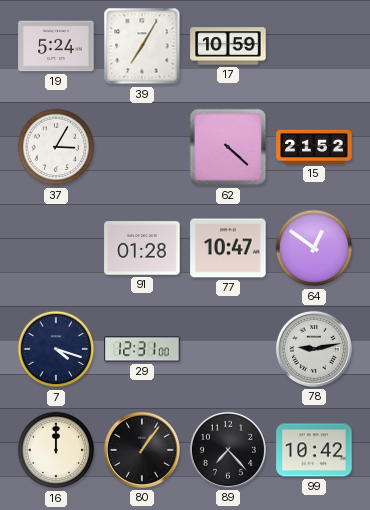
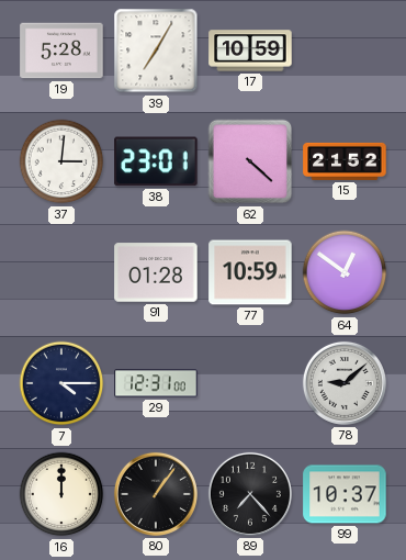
19: 5:24 -> 5:28
37: 3:05 -> 3:01
38: none -> 23:01
77: 10:47 -> 10:59
7: 4:18 -> 4:15
78: 9:13 -> 9:08
99: 10:42 -> 10:37
